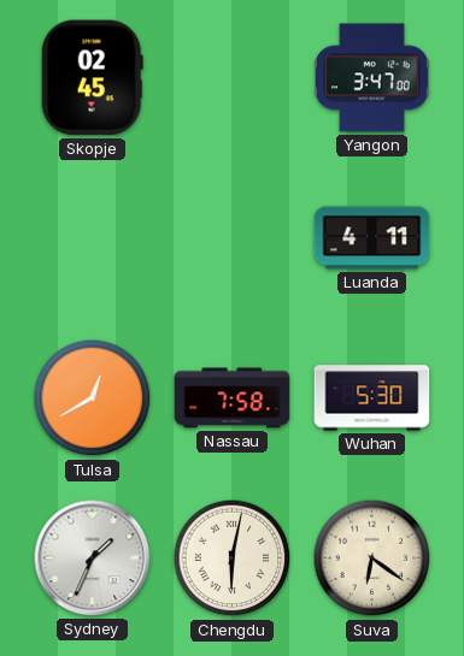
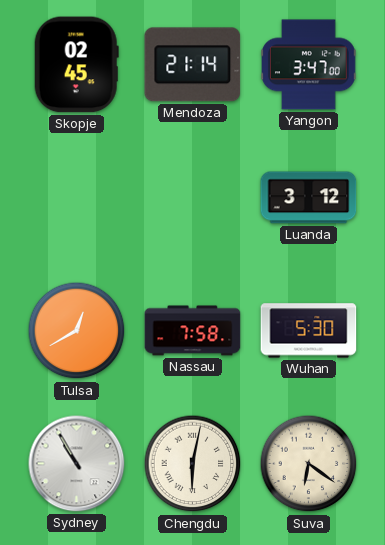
Mendoza: none -> 21:14
Luanda: 4:11 -> 3:12
Sydney: 1:34 -> 10:55
